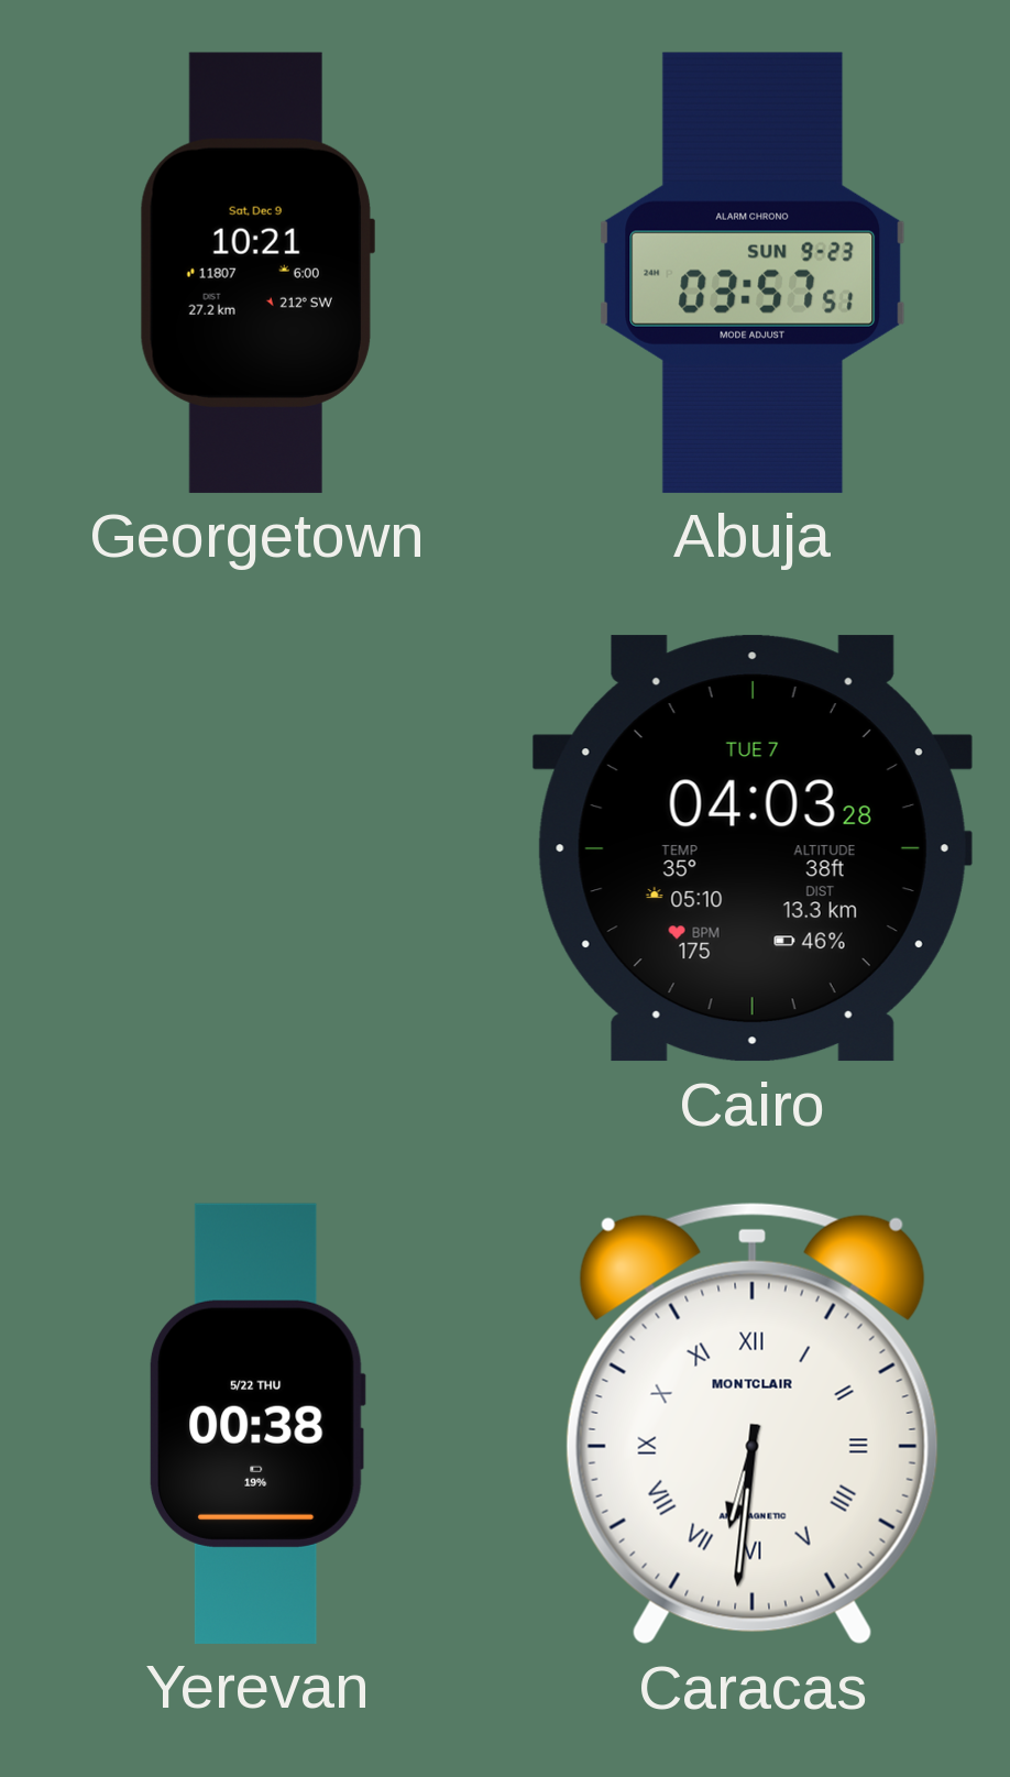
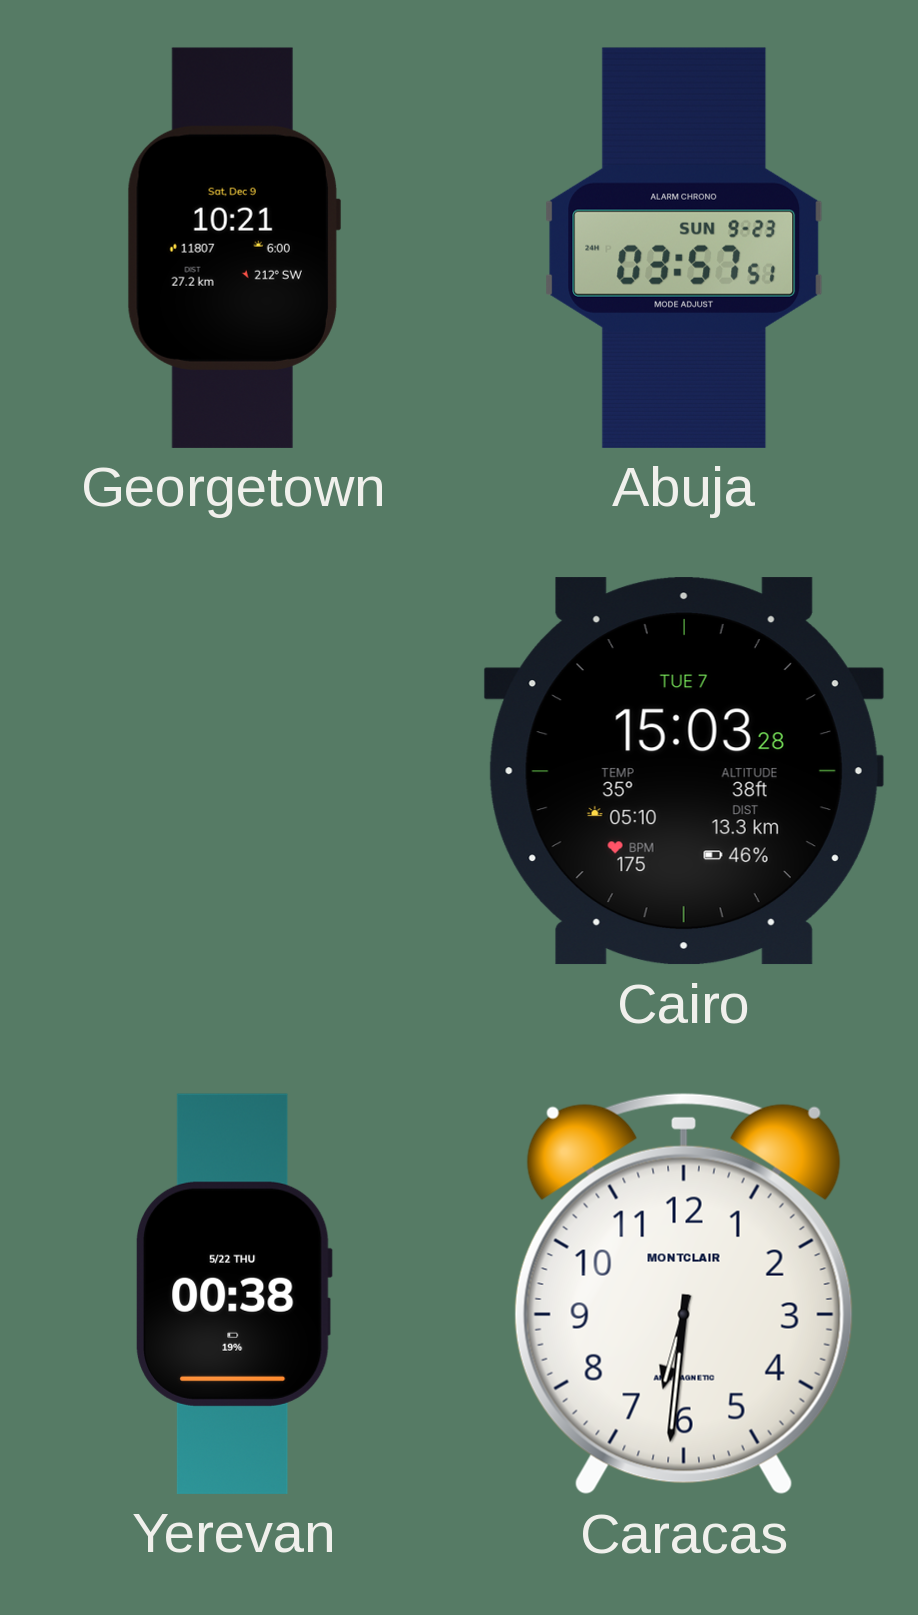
Cairo: 04:03 -> 15:03
Caracas numerals: Roman -> Arabic
